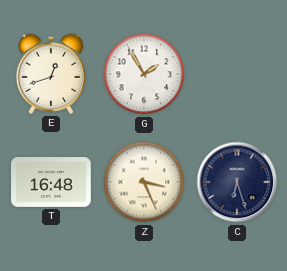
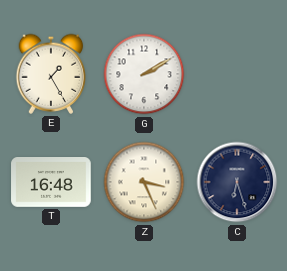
E: 12:42 -> 1:25
G: 1:55 -> 2:10
